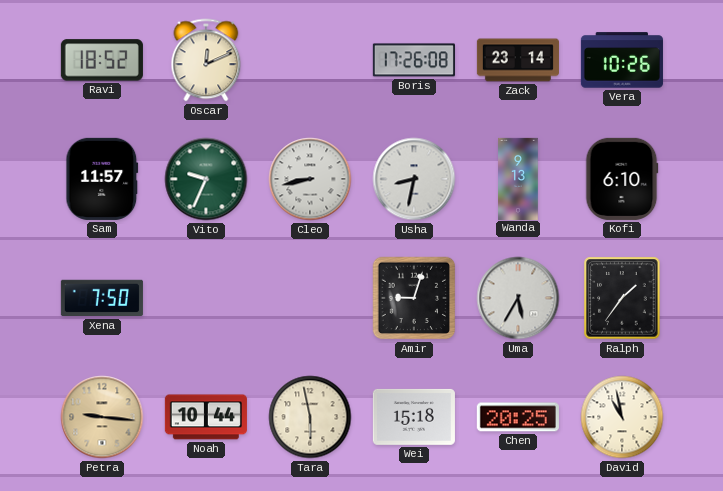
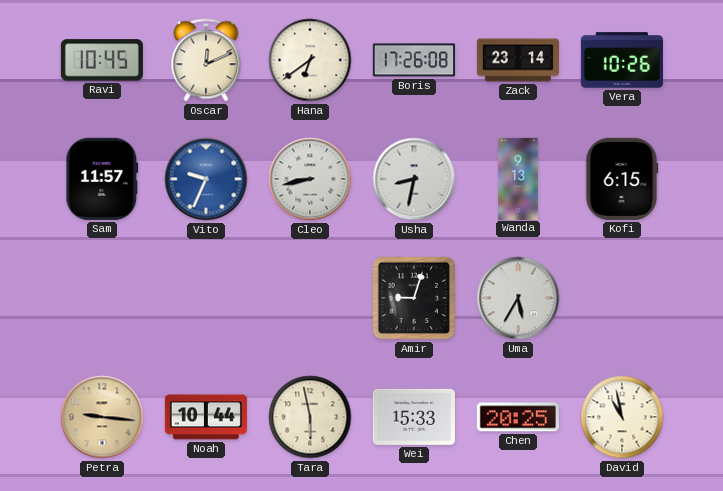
Ravi: 18:52 -> 10:45
Hana: none -> 6:39
Vito dial: green -> blue
Kofi: 6:10 -> 6:15
Xena: 7:50 -> none
Ralph: 1:36 -> none
Wei: 15:18 -> 15:33
